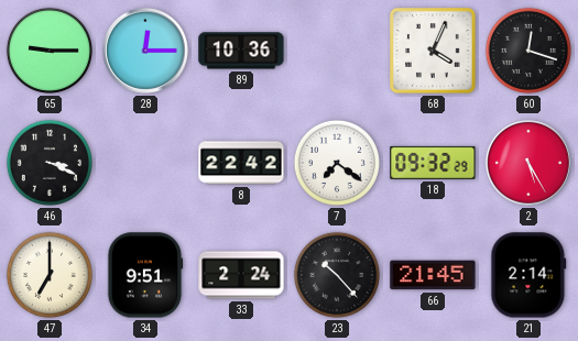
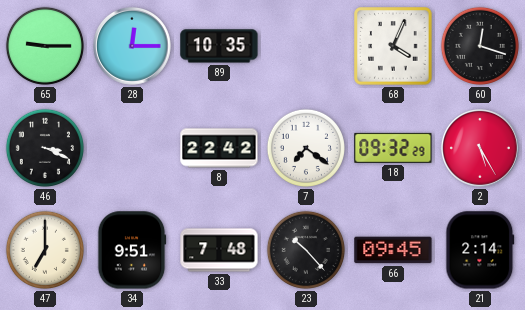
89: 10:36 -> 10:35
33: 2:24 -> 7:48
66: 21:45 -> 09:45
